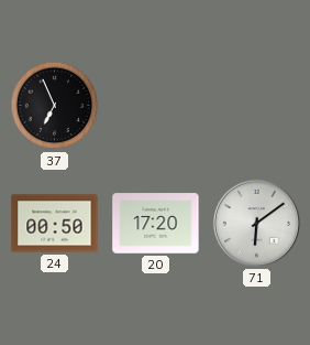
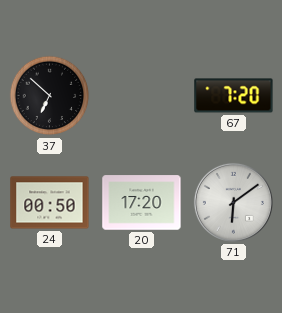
37: 6:56 -> 6:52
67: none -> 7:20
